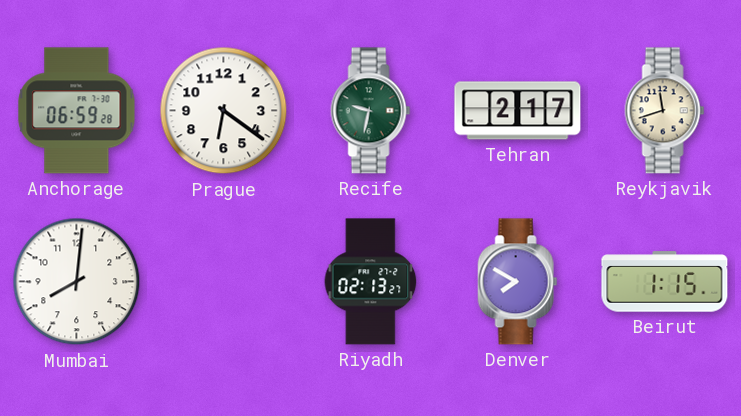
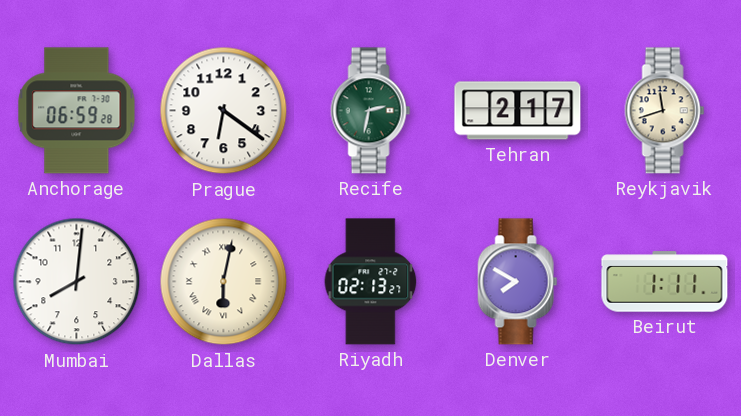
Recife: 9:32 -> 2:32
Dallas: none -> 6:02
Beirut: 1:15 -> 1:11
